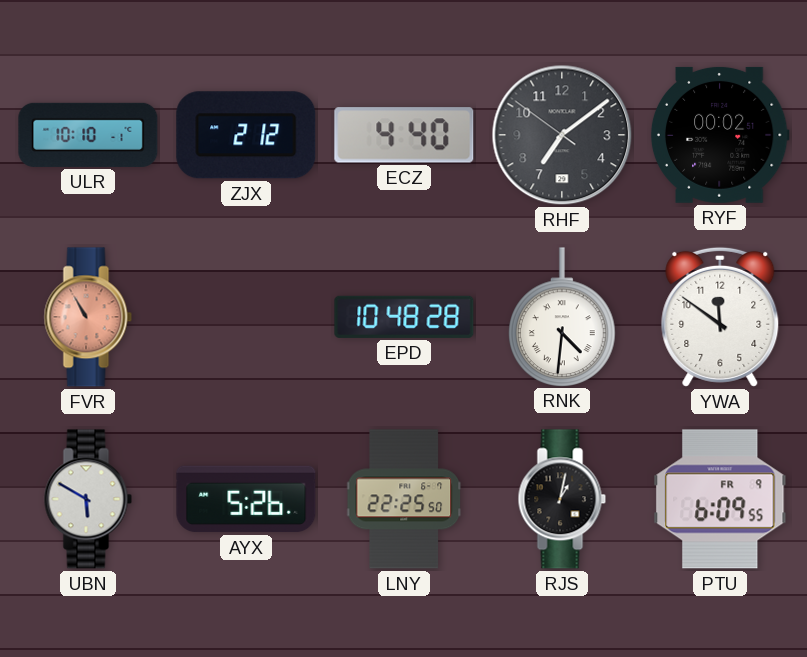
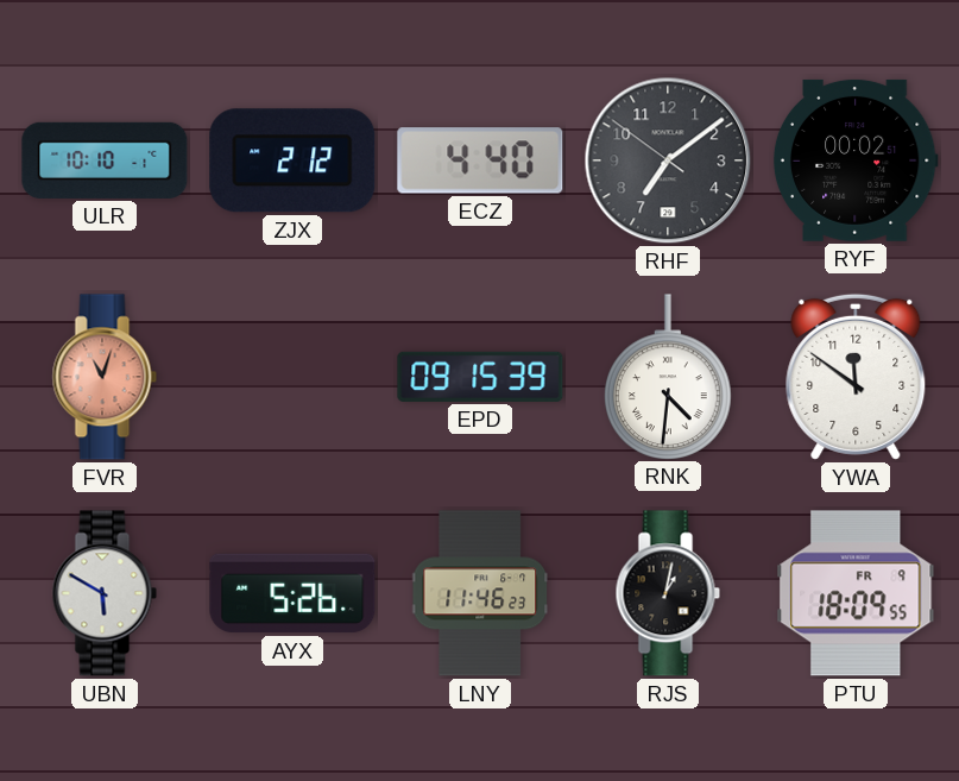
FVR: 10:55 -> 11:03
EPD: 10:48 -> 09:15
LNY: 22:25 -> 11:46
PTU: 6:09 -> 18:09
